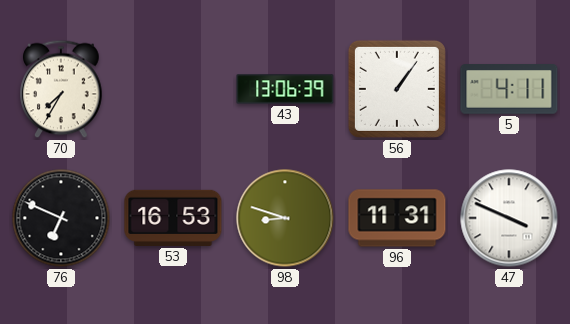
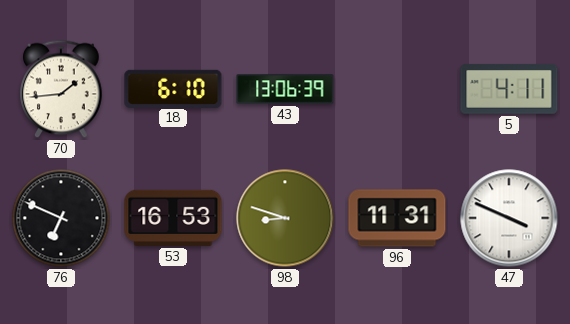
70: 7:35 -> 1:44
18: none -> 6:10
56: 1:06 -> none
